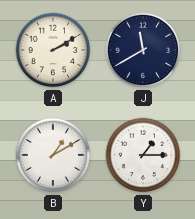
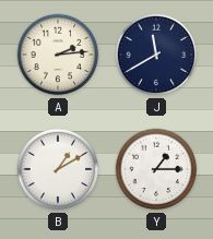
A: 2:10 -> 2:14
